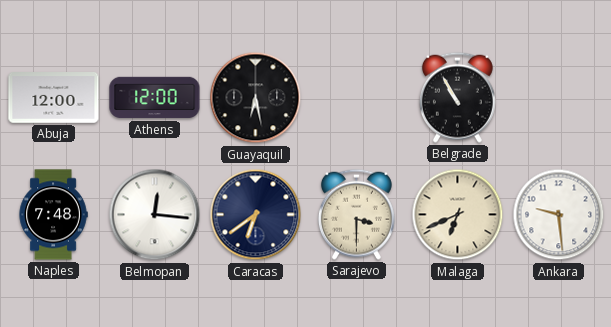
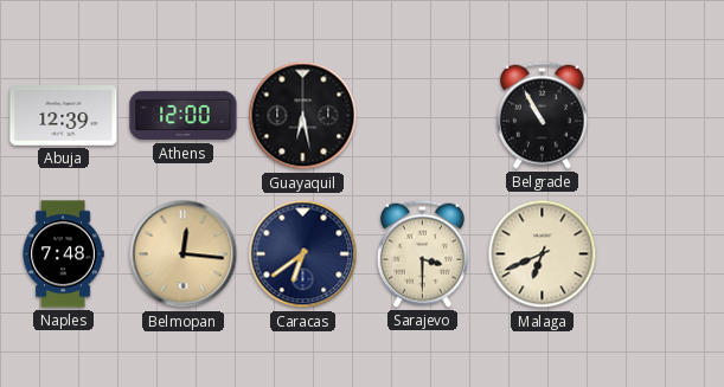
Abuja: 12:00 -> 12:39
Belmopan dial: white -> champagne
Ankara: 9:29 -> none
